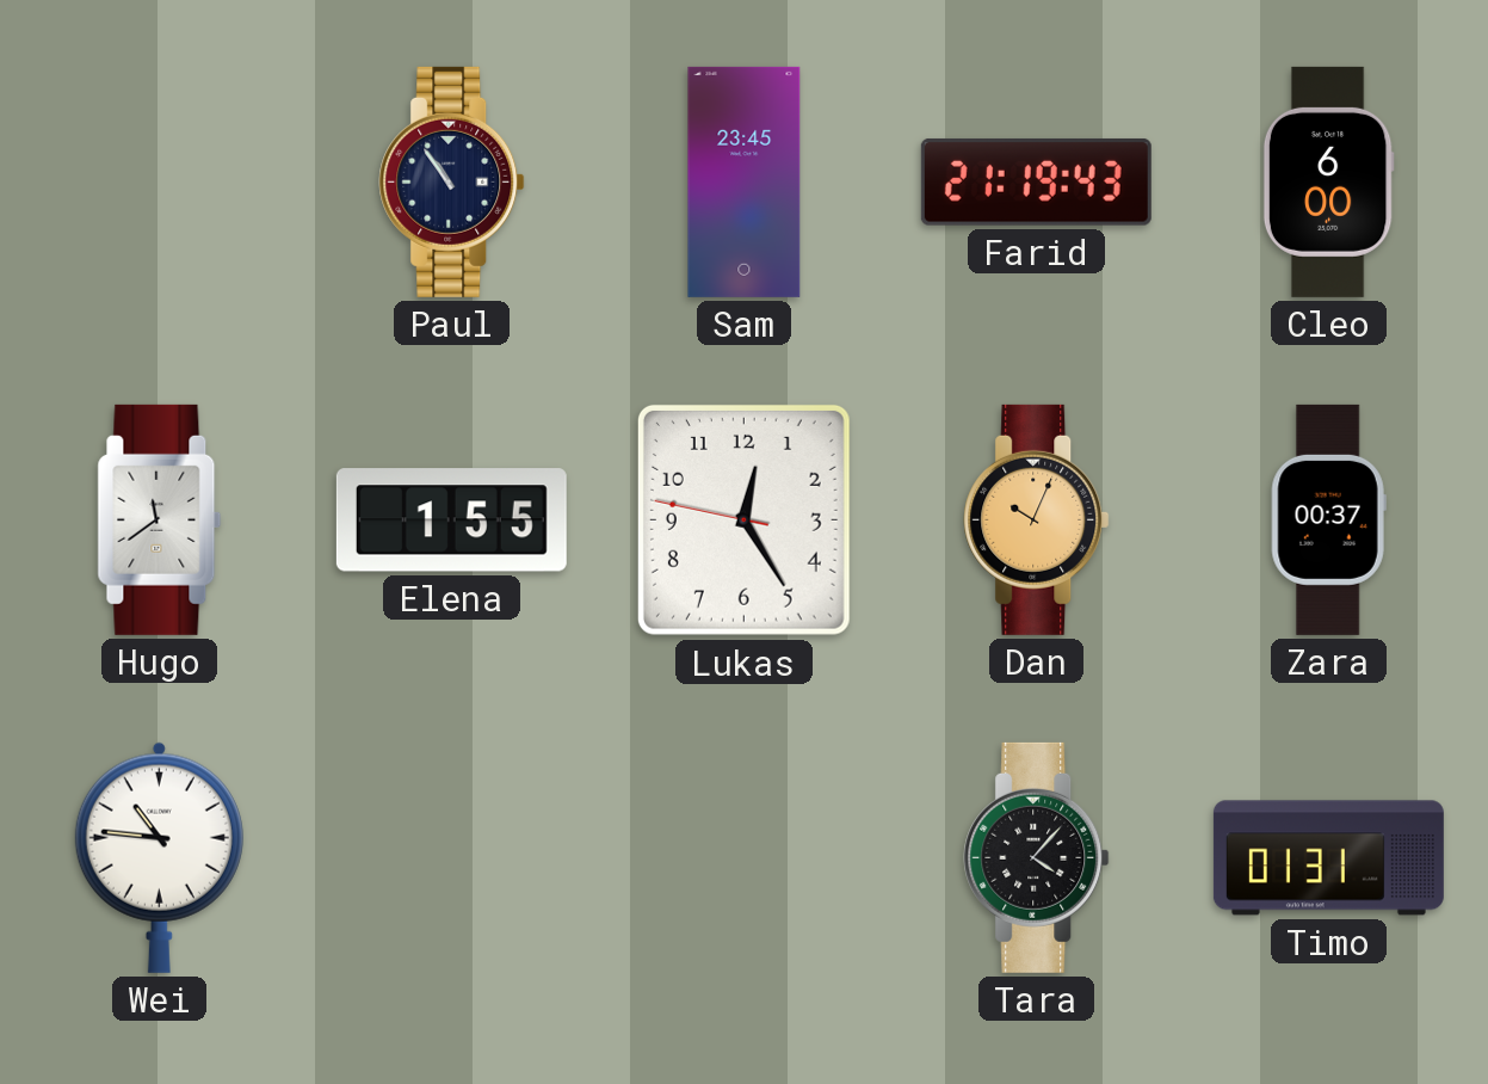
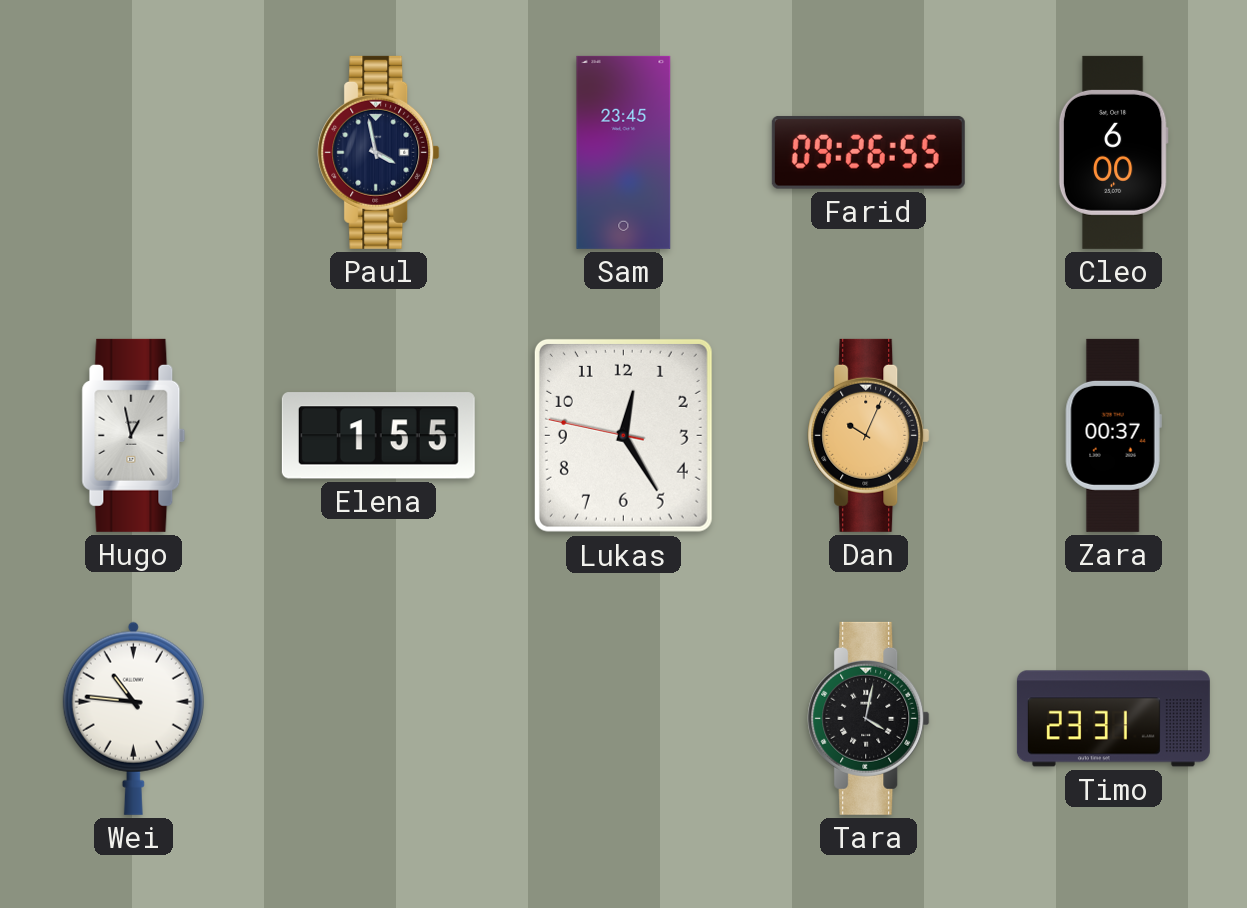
Paul: 10:54 -> 3:58
Farid: 21:19 -> 09:26
Hugo: 11:39 -> 12:58
Tara: 4:07 -> 4:02
Timo: 01:31 -> 23:31
